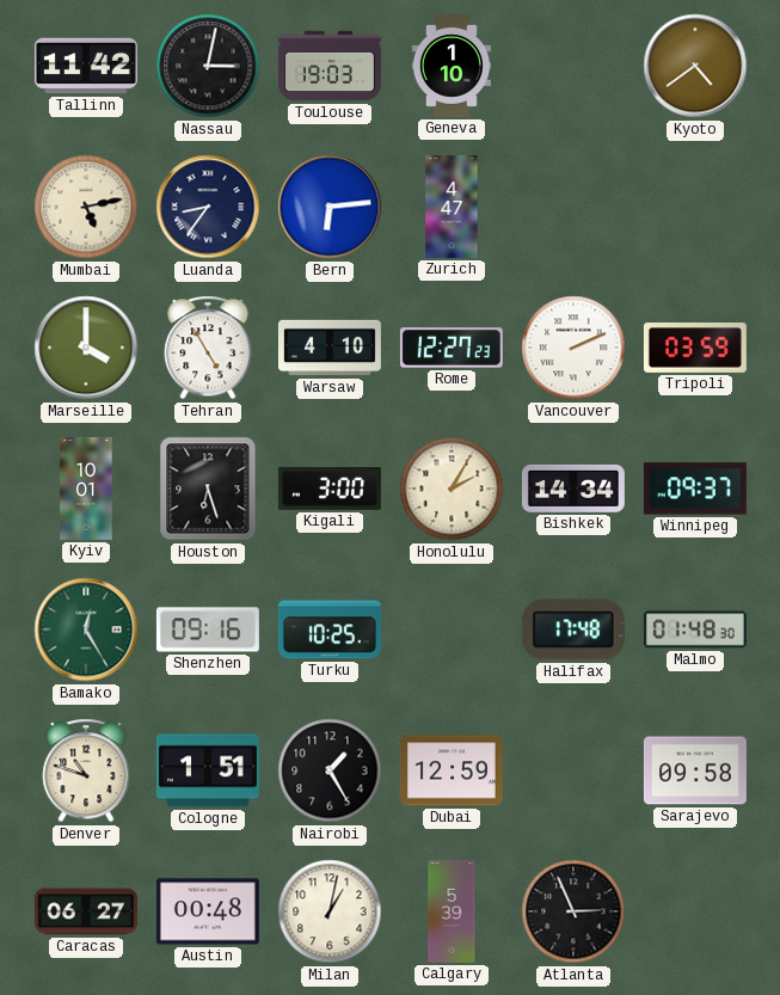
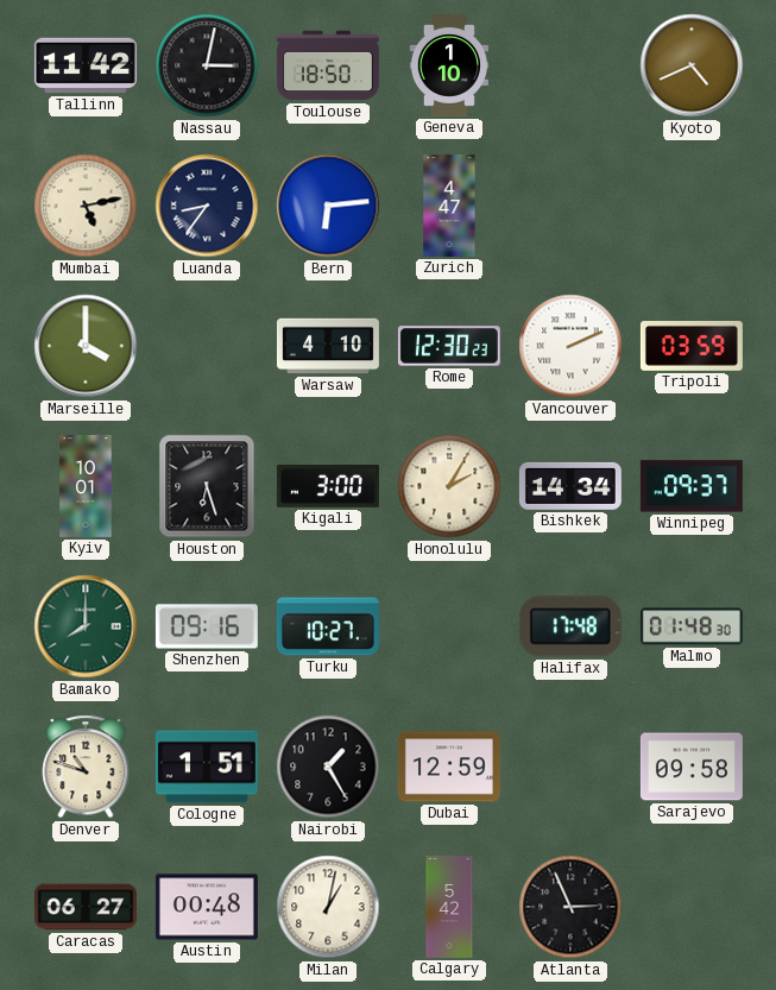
Toulouse: 19:03 -> 18:50
Kyoto: 4:39 -> 4:41
Tehran: 4:55 -> none
Rome: 12:27 -> 12:30
Bamako: 12:25 -> 8:00
Turku: 10:25 -> 10:27
Calgary: 5:39 -> 5:42
